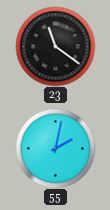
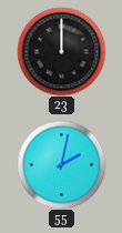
23: 11:21 -> 12:00
